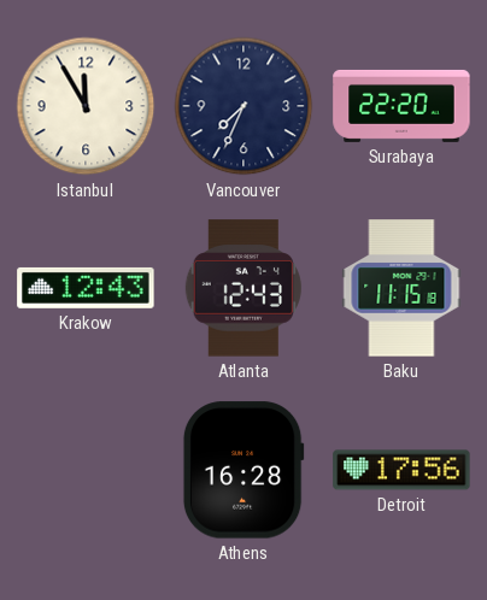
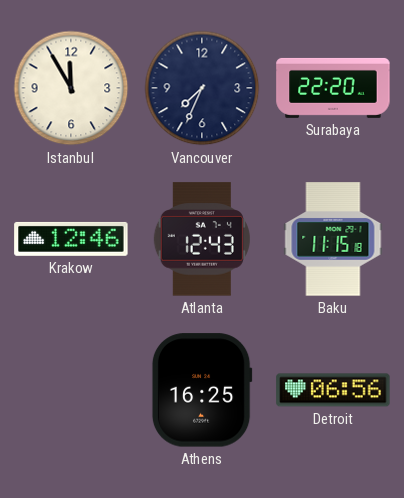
Krakow: 12:43 -> 12:46
Athens: 16:28 -> 16:25
Detroit: 17:56 -> 06:56
